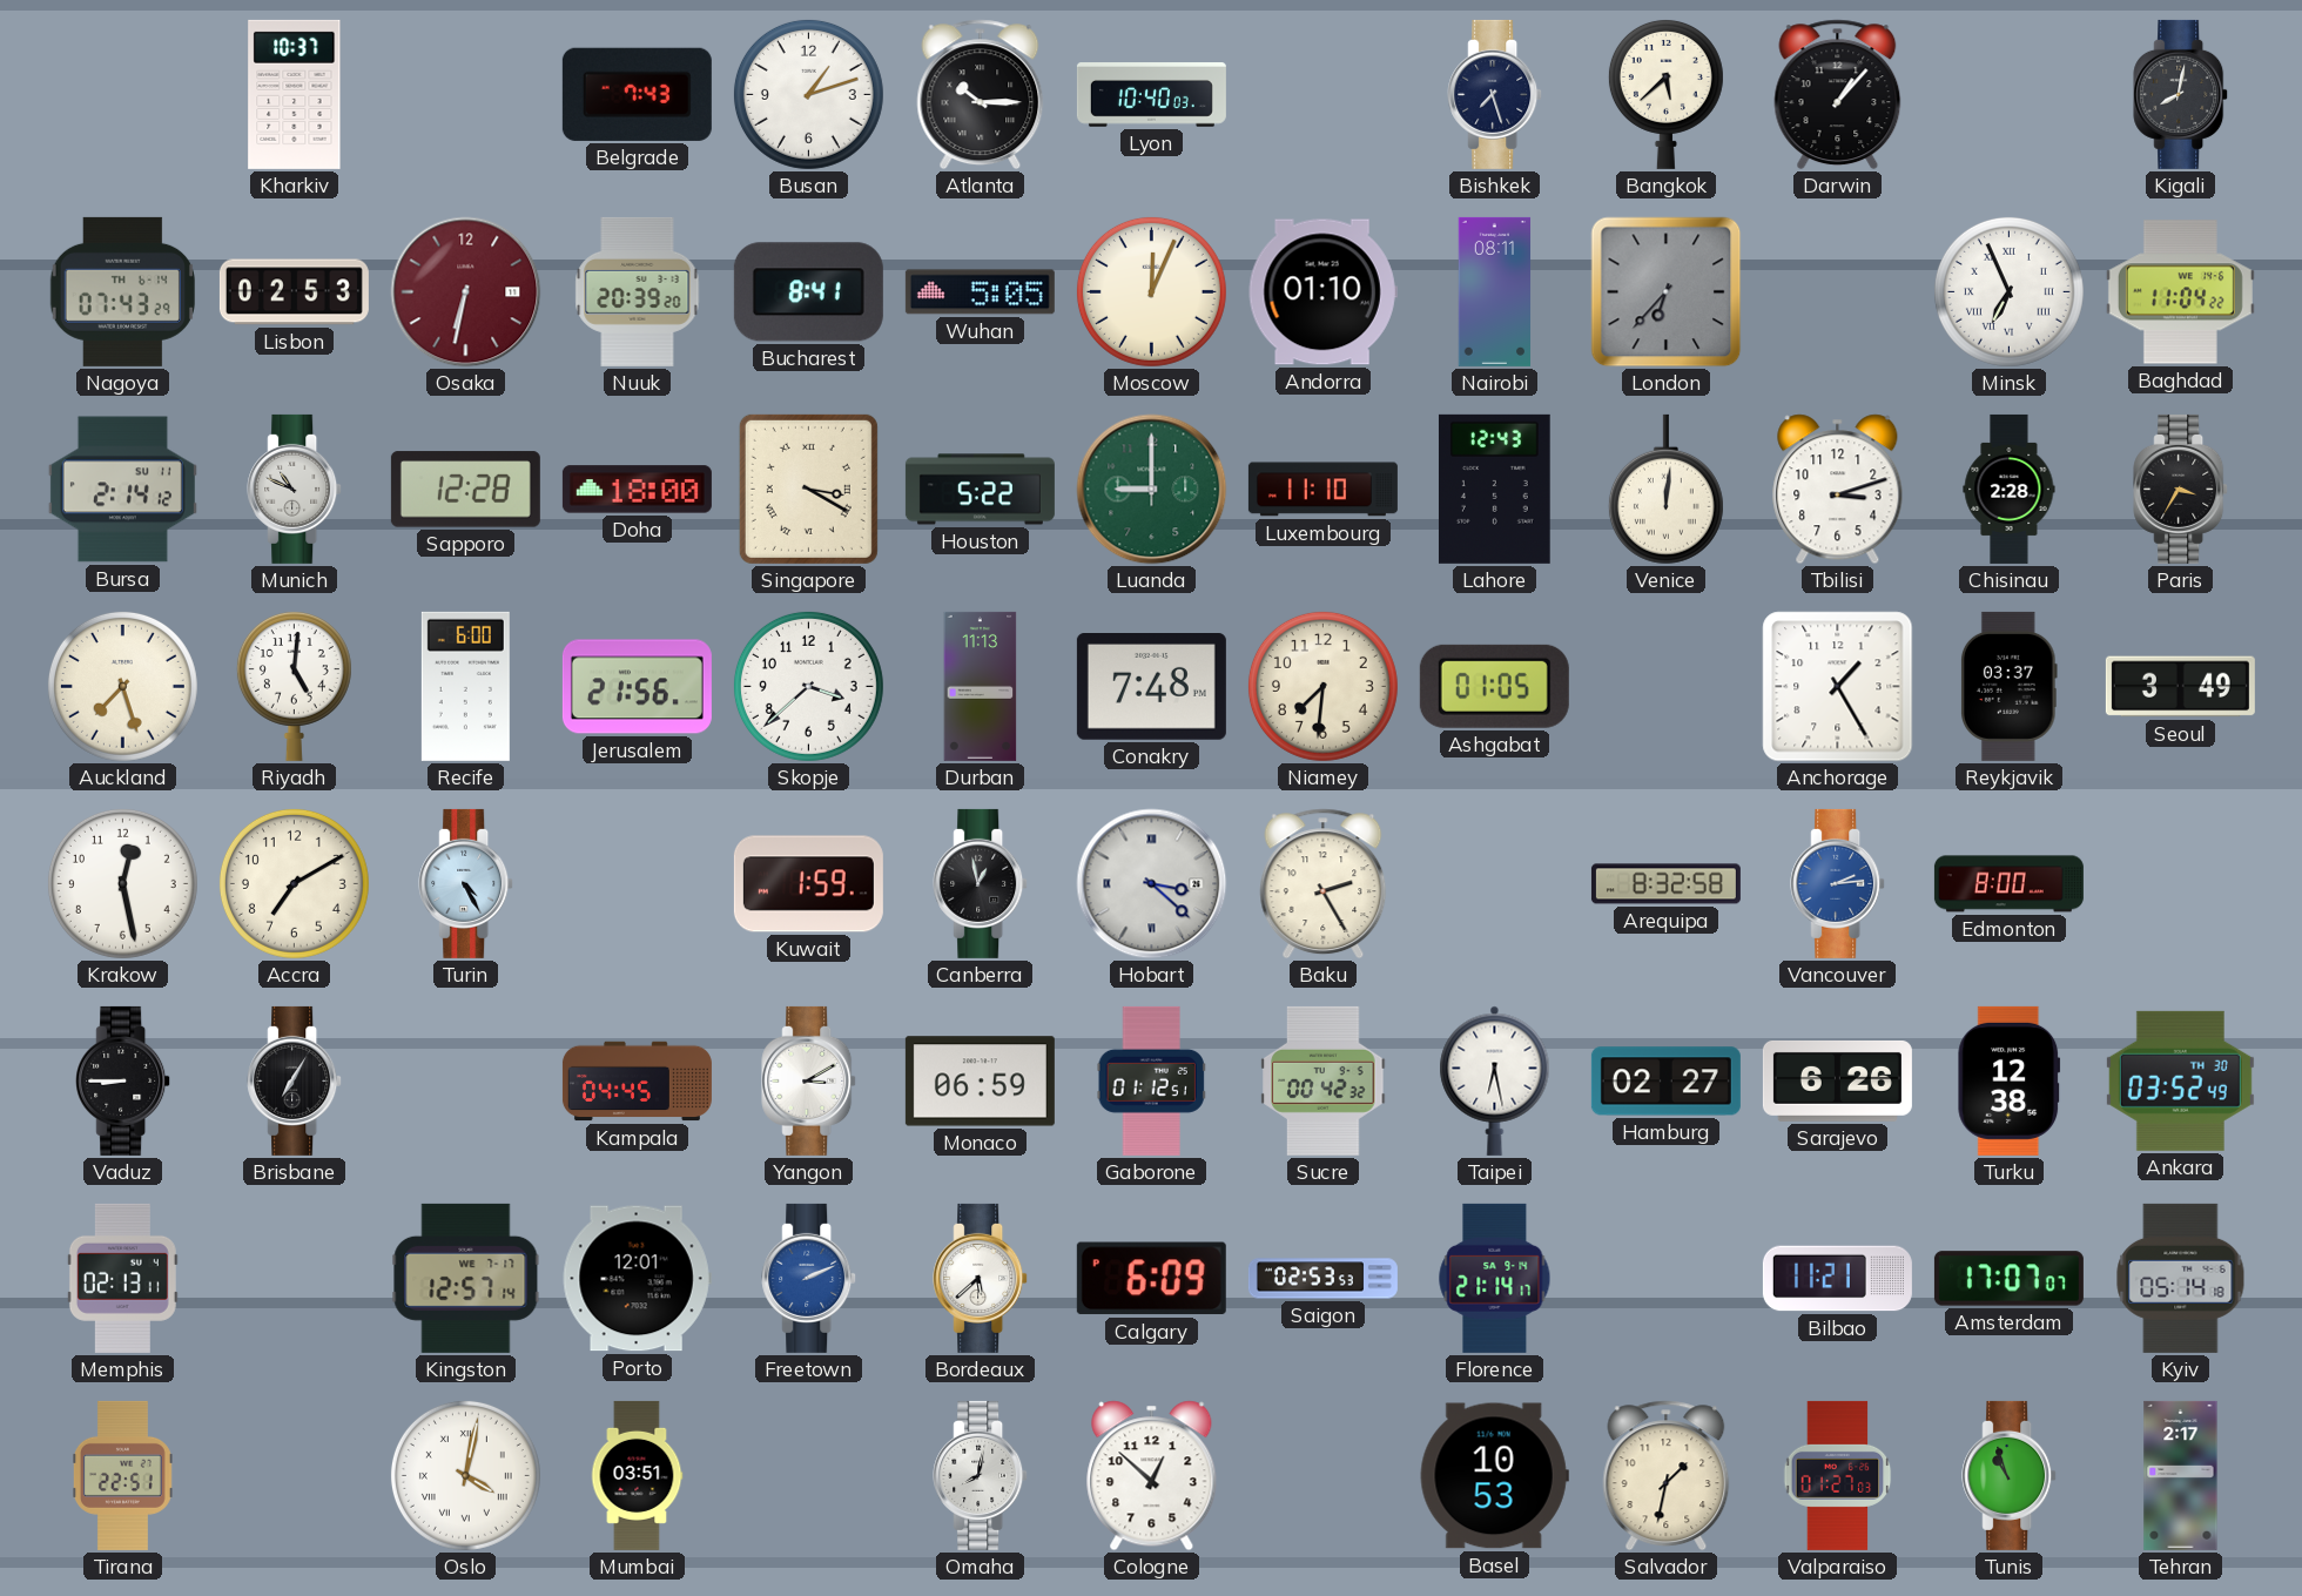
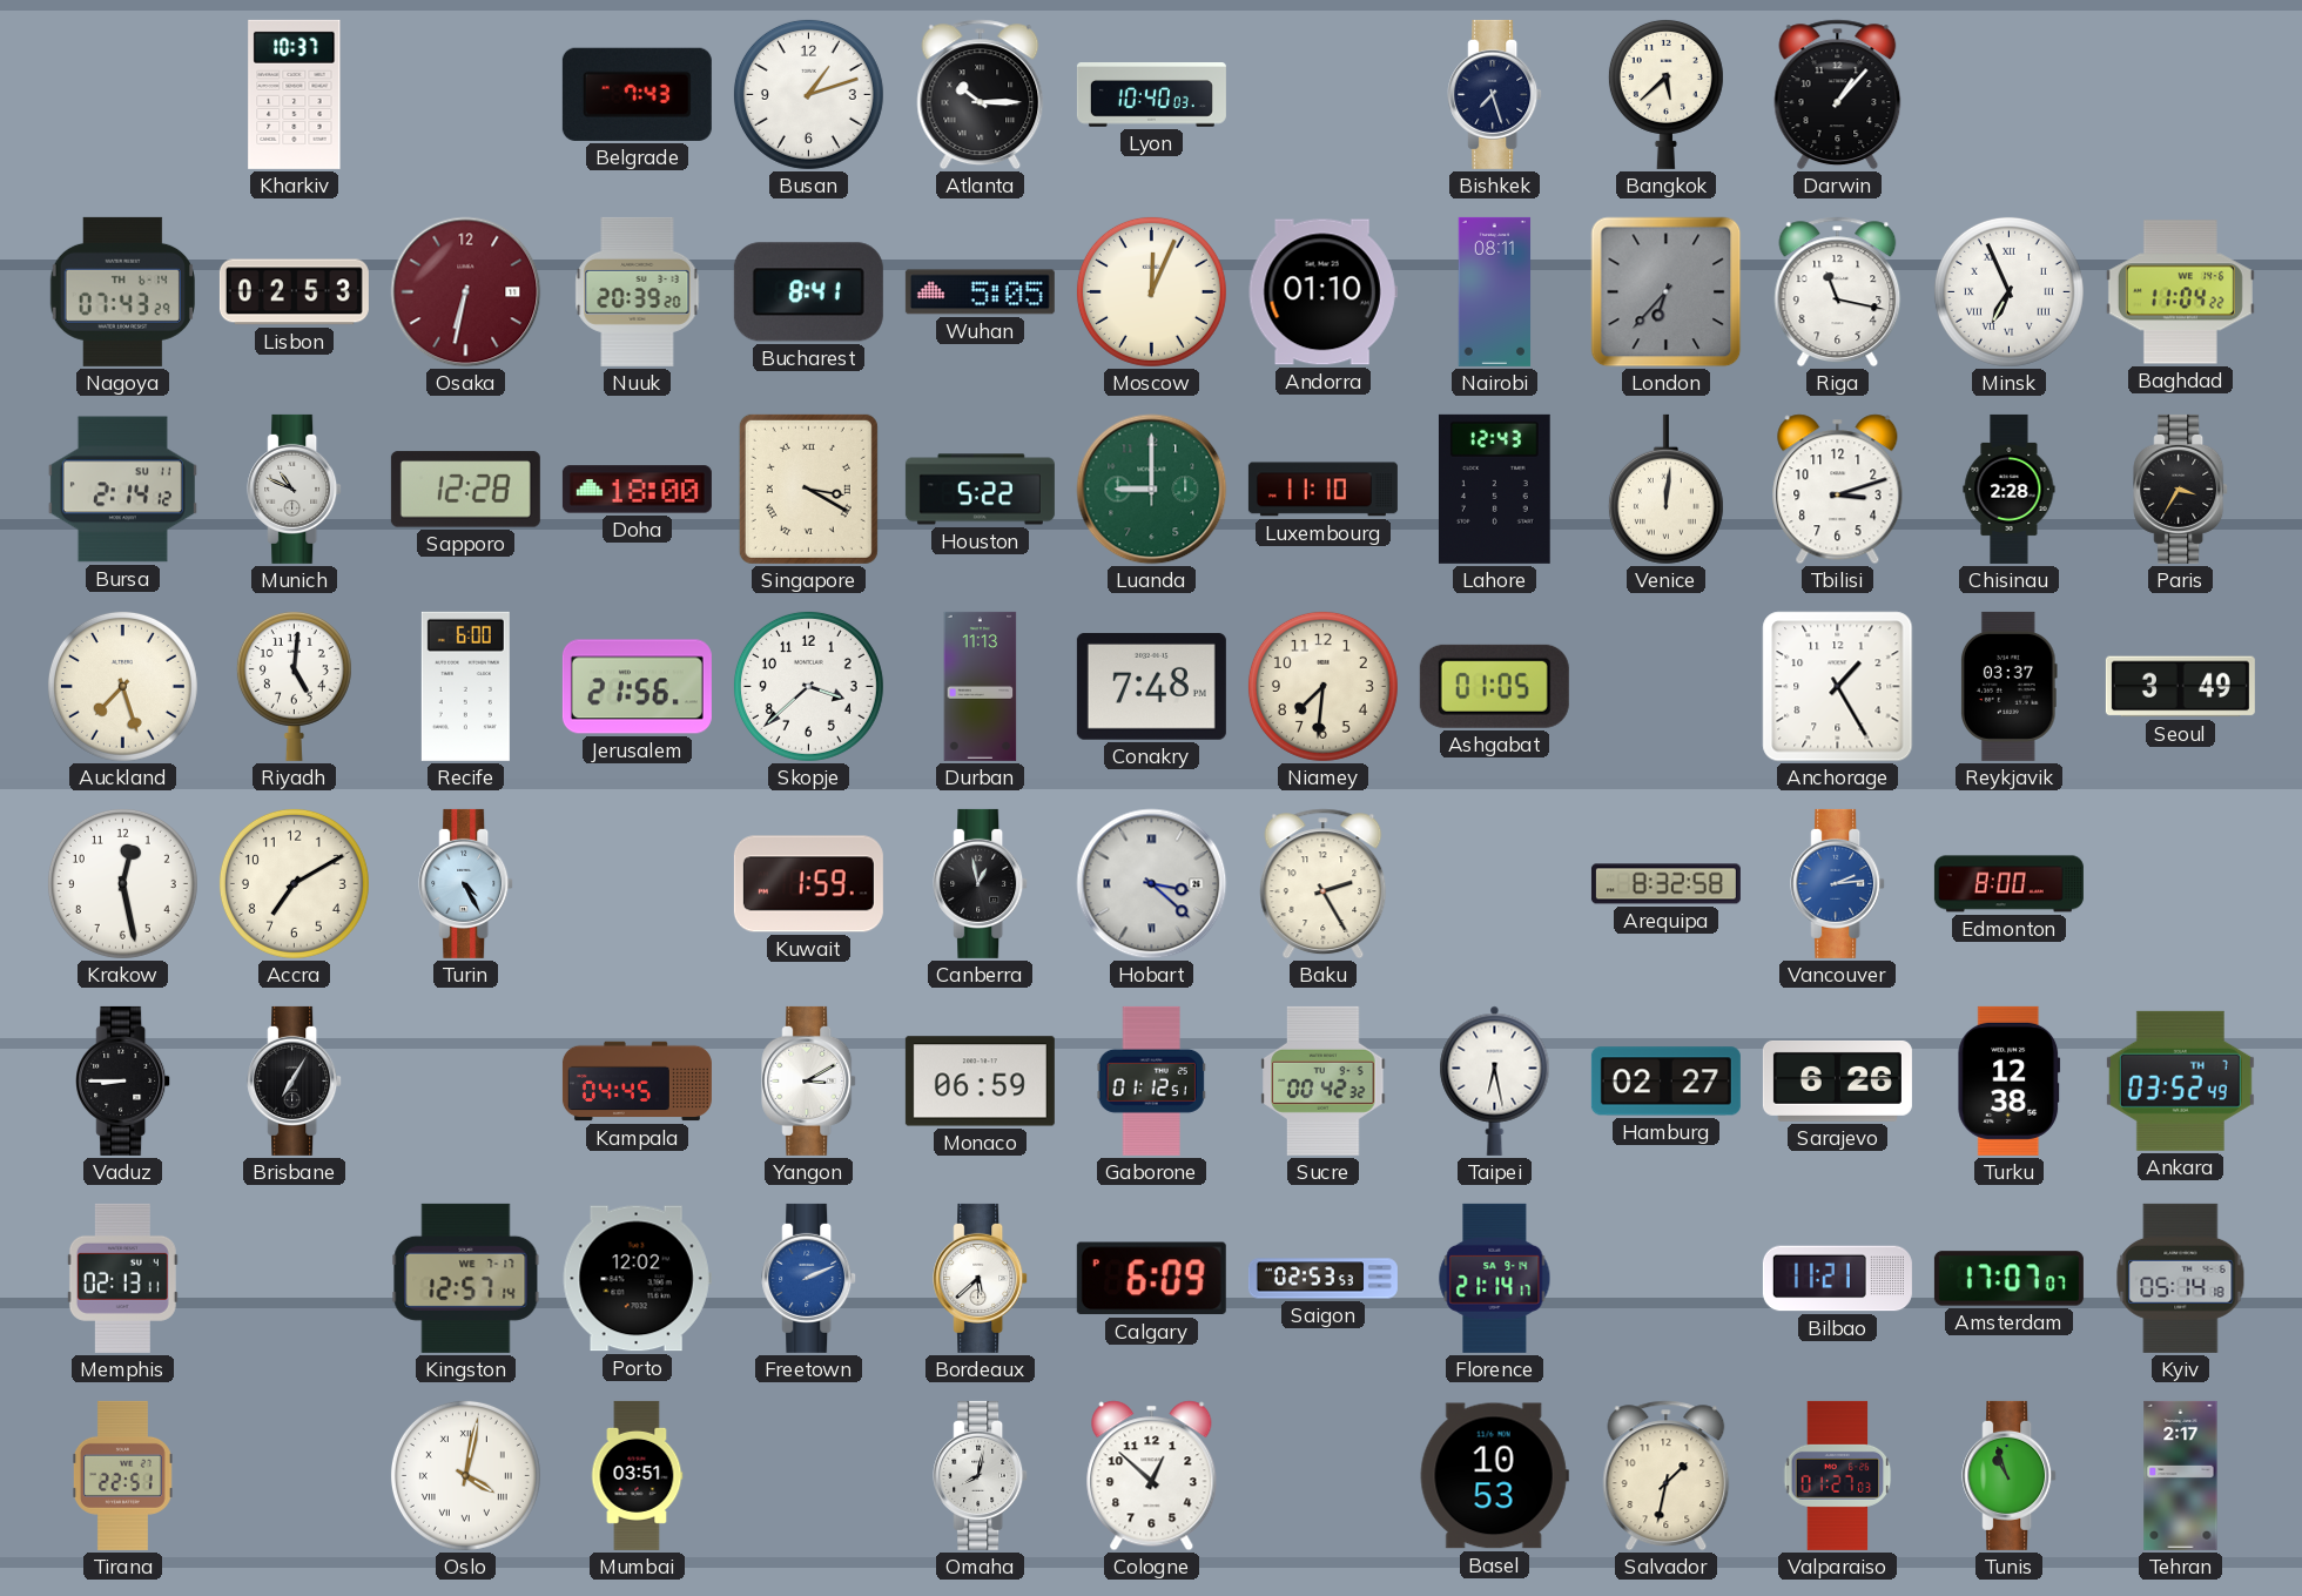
Kigali: 8:02 -> none
Riga: none -> 11:17
Ankara date: TH 30 -> TH 7
Porto: 12:01 -> 12:02
